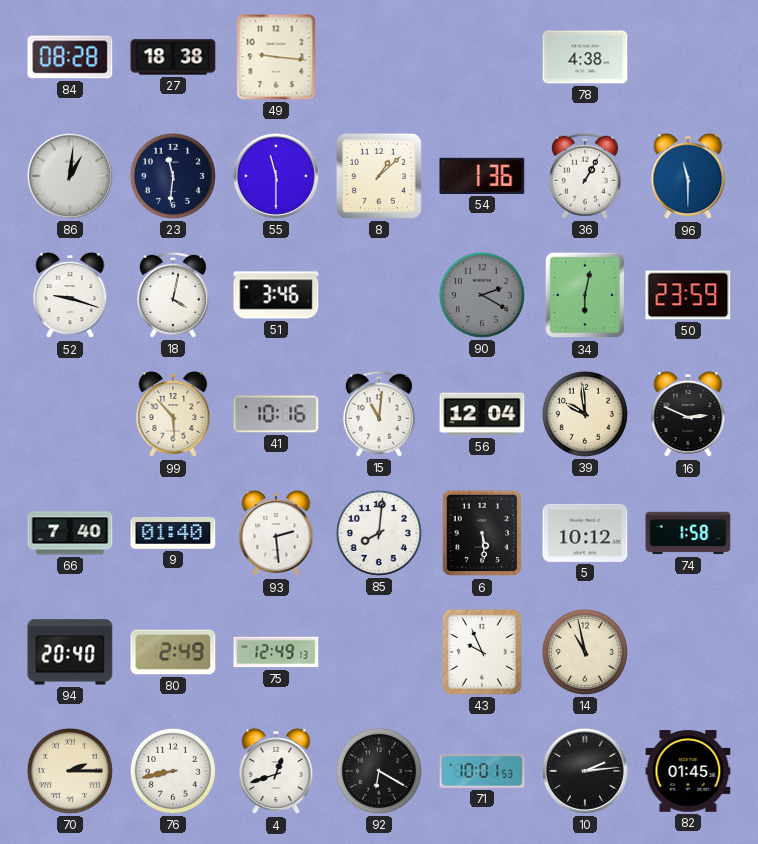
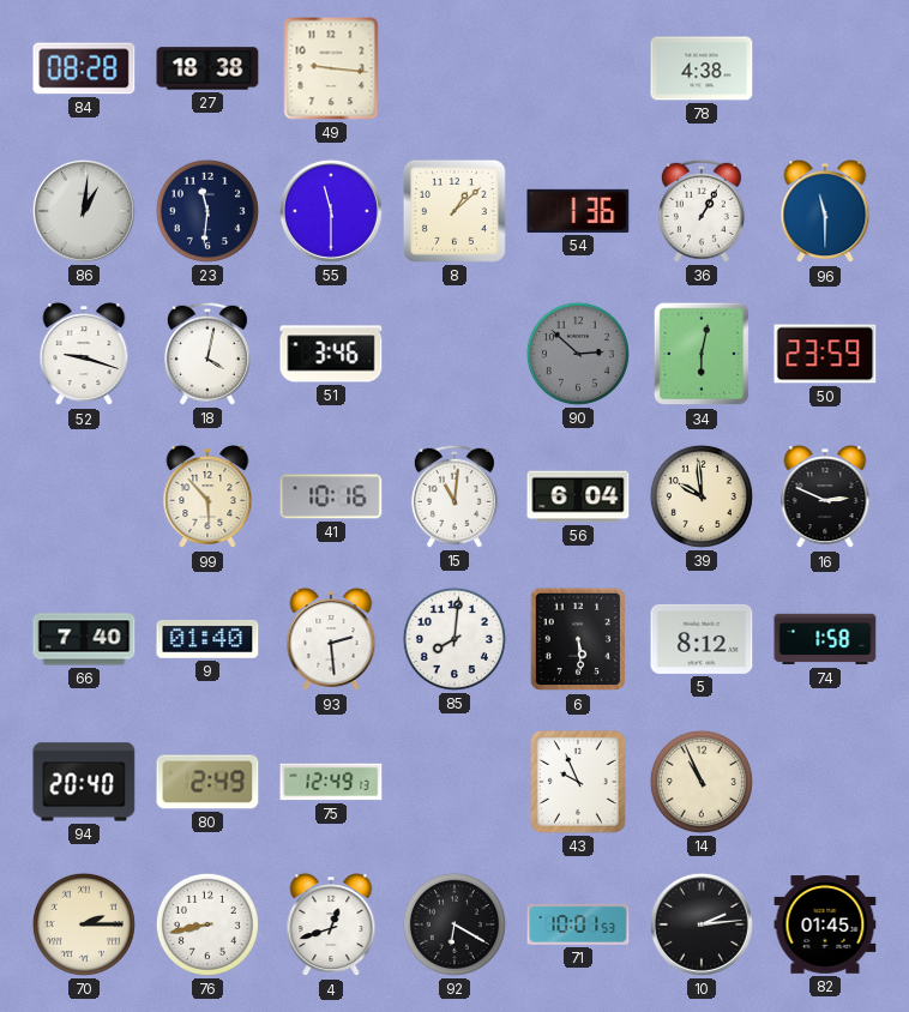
90: 2:20 -> 2:52
56: 12:04 -> 6:04
5: 10:12 -> 8:12
14: 10:58 -> 10:56
